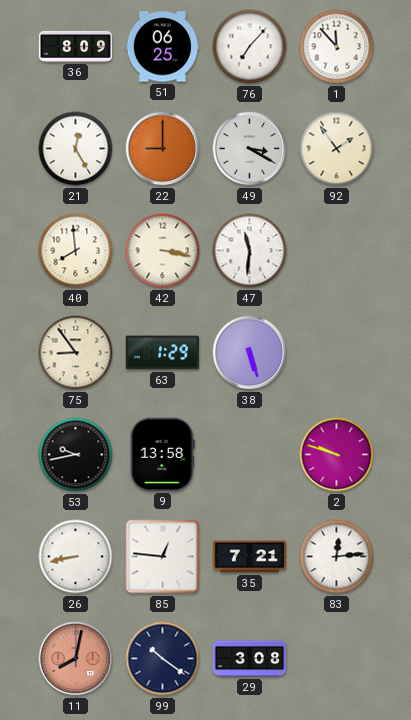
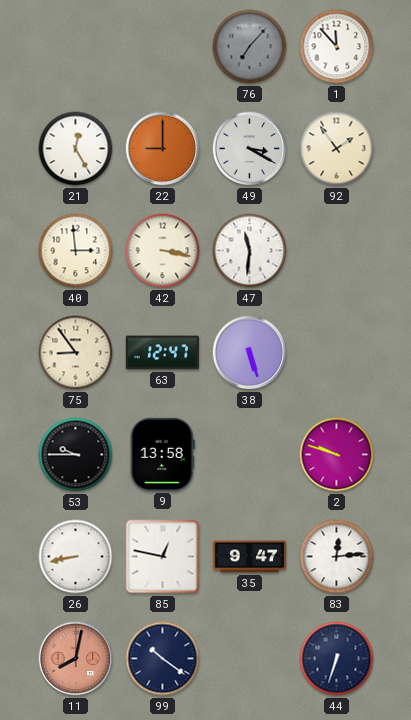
36: 8:09 -> none
51: 06:25 -> none
76 dial: white -> grey
40: 7:59 -> 2:59
63: 1:29 -> 12:47
53: 9:43 -> 9:45
85: 12:46 -> 12:47
35: 7:21 -> 9:47
29: 3:08 -> none
44: none -> 6:33
